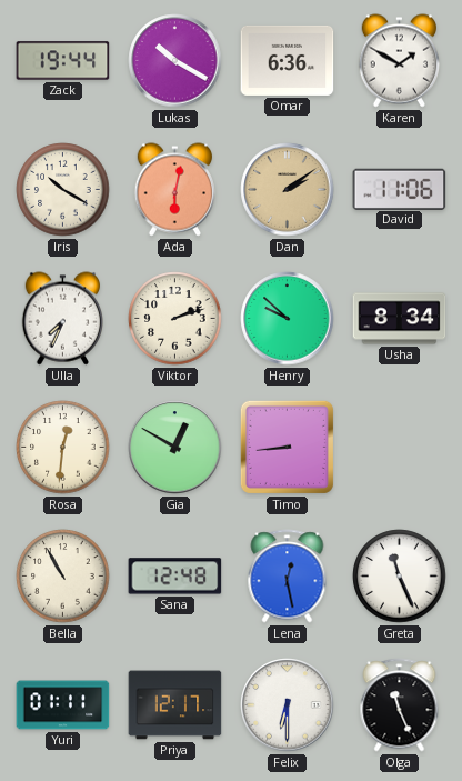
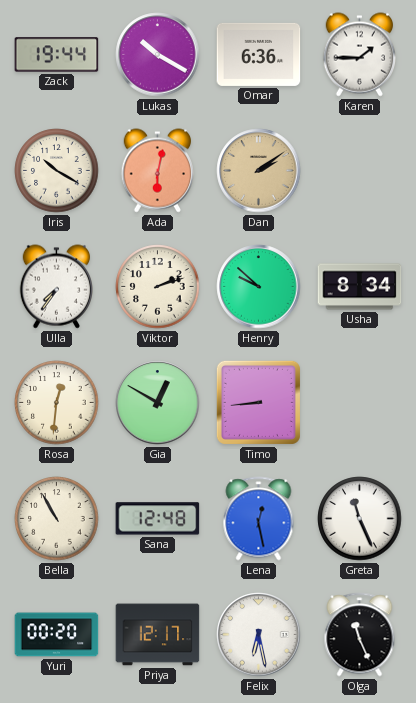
Karen: 1:50 -> 1:45
David: 11:06 -> none
Ulla: 7:34 -> 7:36
Yuri: 01:11 -> 00:20
Felix: 6:30 -> 6:28
